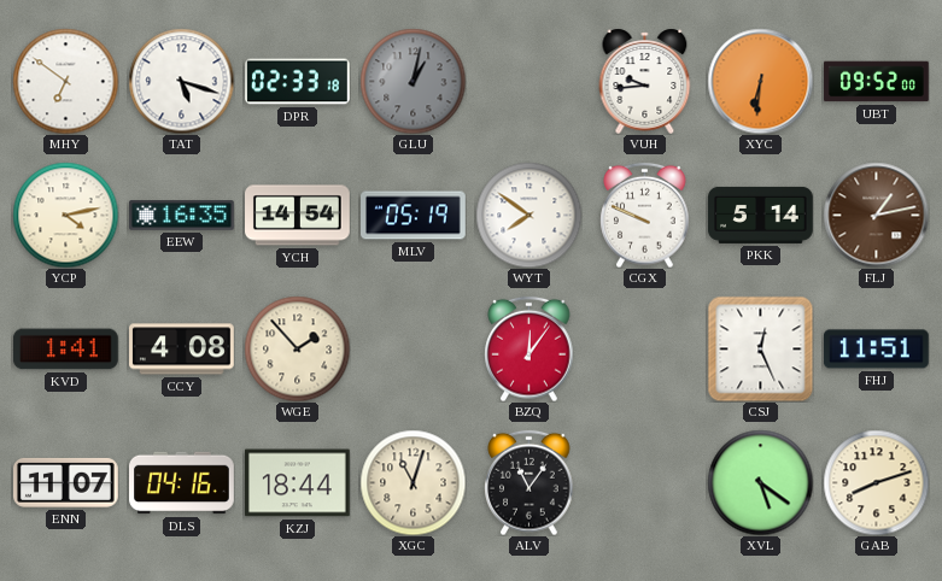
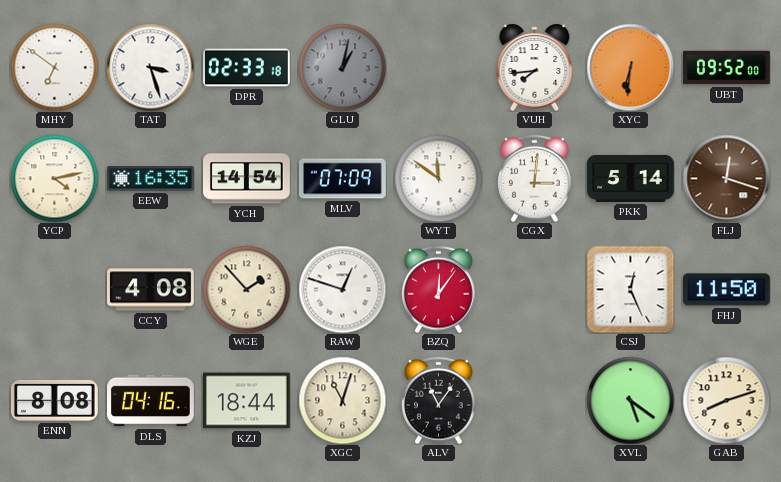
TAT: 5:18 -> 3:27
VUH: 9:44 -> 7:44
MLV: 05:19 -> 07:09
WYT: 7:51 -> 11:51
CGX: 9:49 -> 3:01
FLJ: 1:13 -> 12:18
KVD: 1:41 -> none
RAW: none -> 12:48
FHJ: 11:51 -> 11:50
ENN: 11:07 -> 8:08
